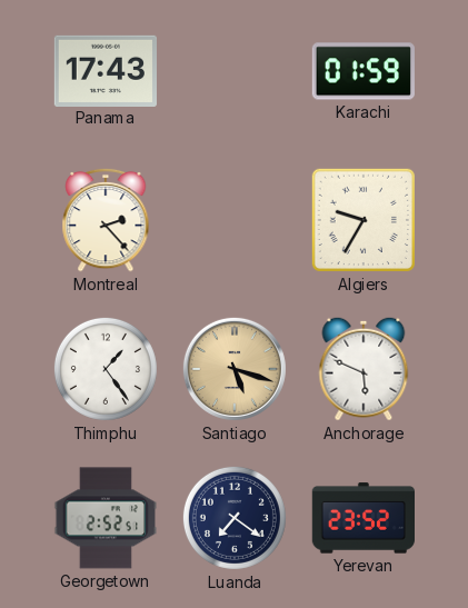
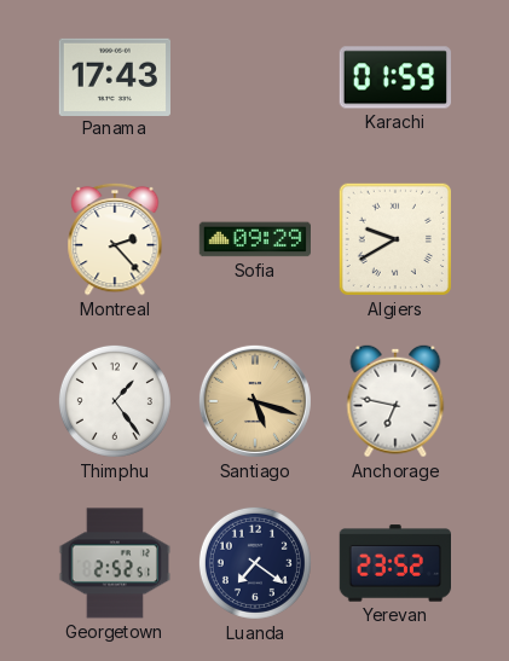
Sofia: none -> 09:29
Algiers: 9:35 -> 9:40
Anchorage: 5:49 -> 6:47
